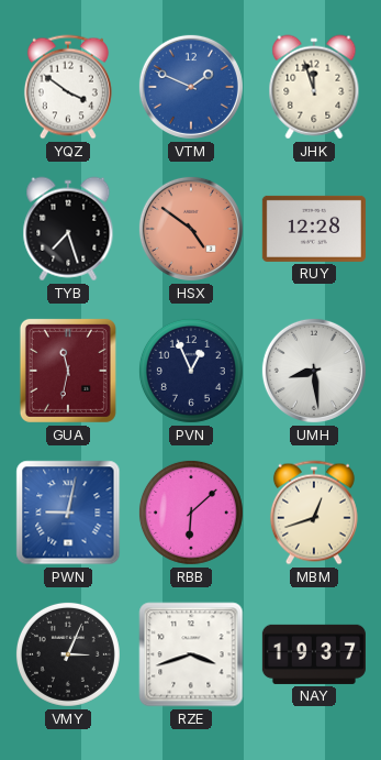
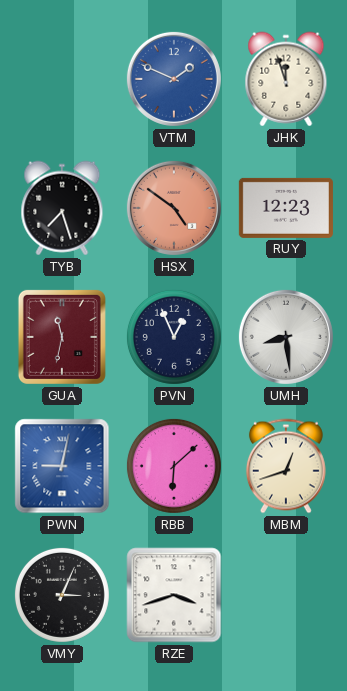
YQZ: 3:51 -> none
RUY: 12:28 -> 12:23
NAY: 19:37 -> none
